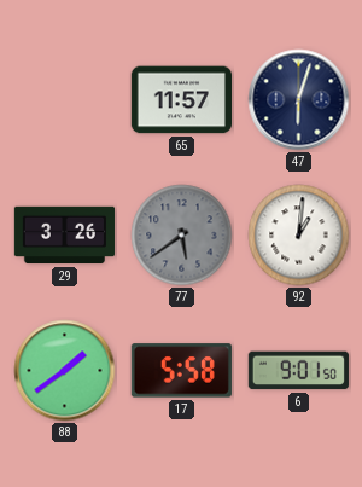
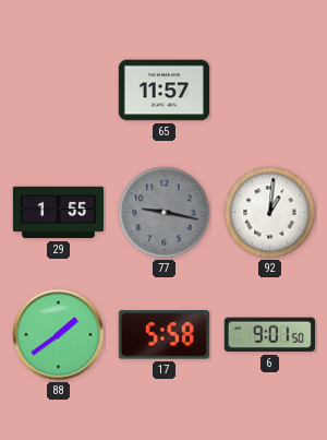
47: 6:03 -> none
29: 3:26 -> 1:55
77: 5:39 -> 9:17
